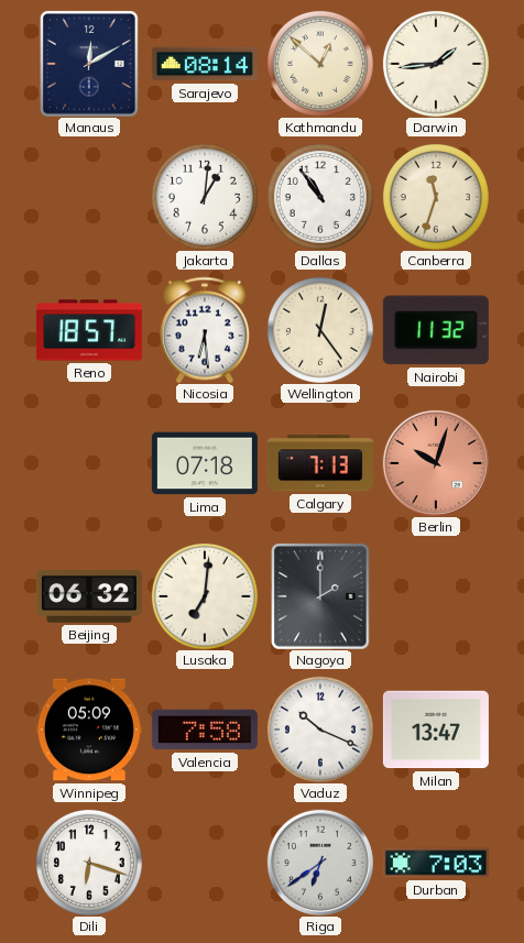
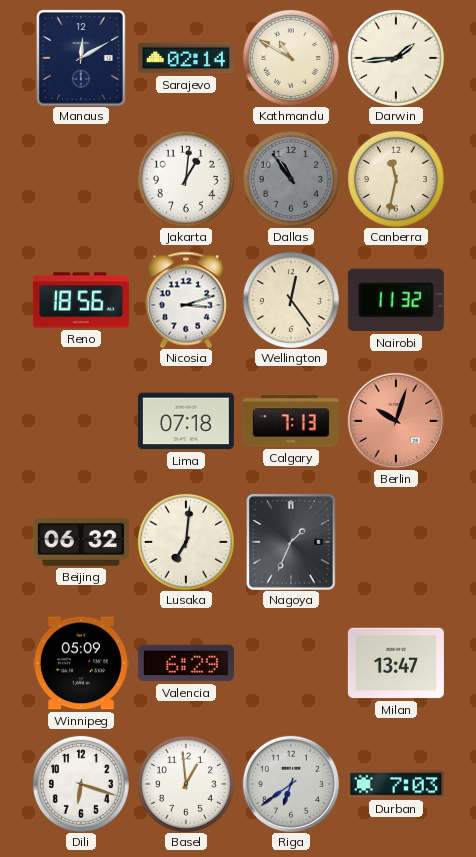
Sarajevo: 08:14 -> 02:14
Kathmandu: 12:52 -> 10:50
Dallas dial: white -> grey
Canberra: 11:33 -> 11:32
Reno: 18:57 -> 18:56
Nicosia: 6:29 -> 3:12
Nagoya: 2:00 -> 1:34
Valencia: 7:58 -> 6:29
Vaduz: 10:19 -> none
Basel: none -> 12:59
